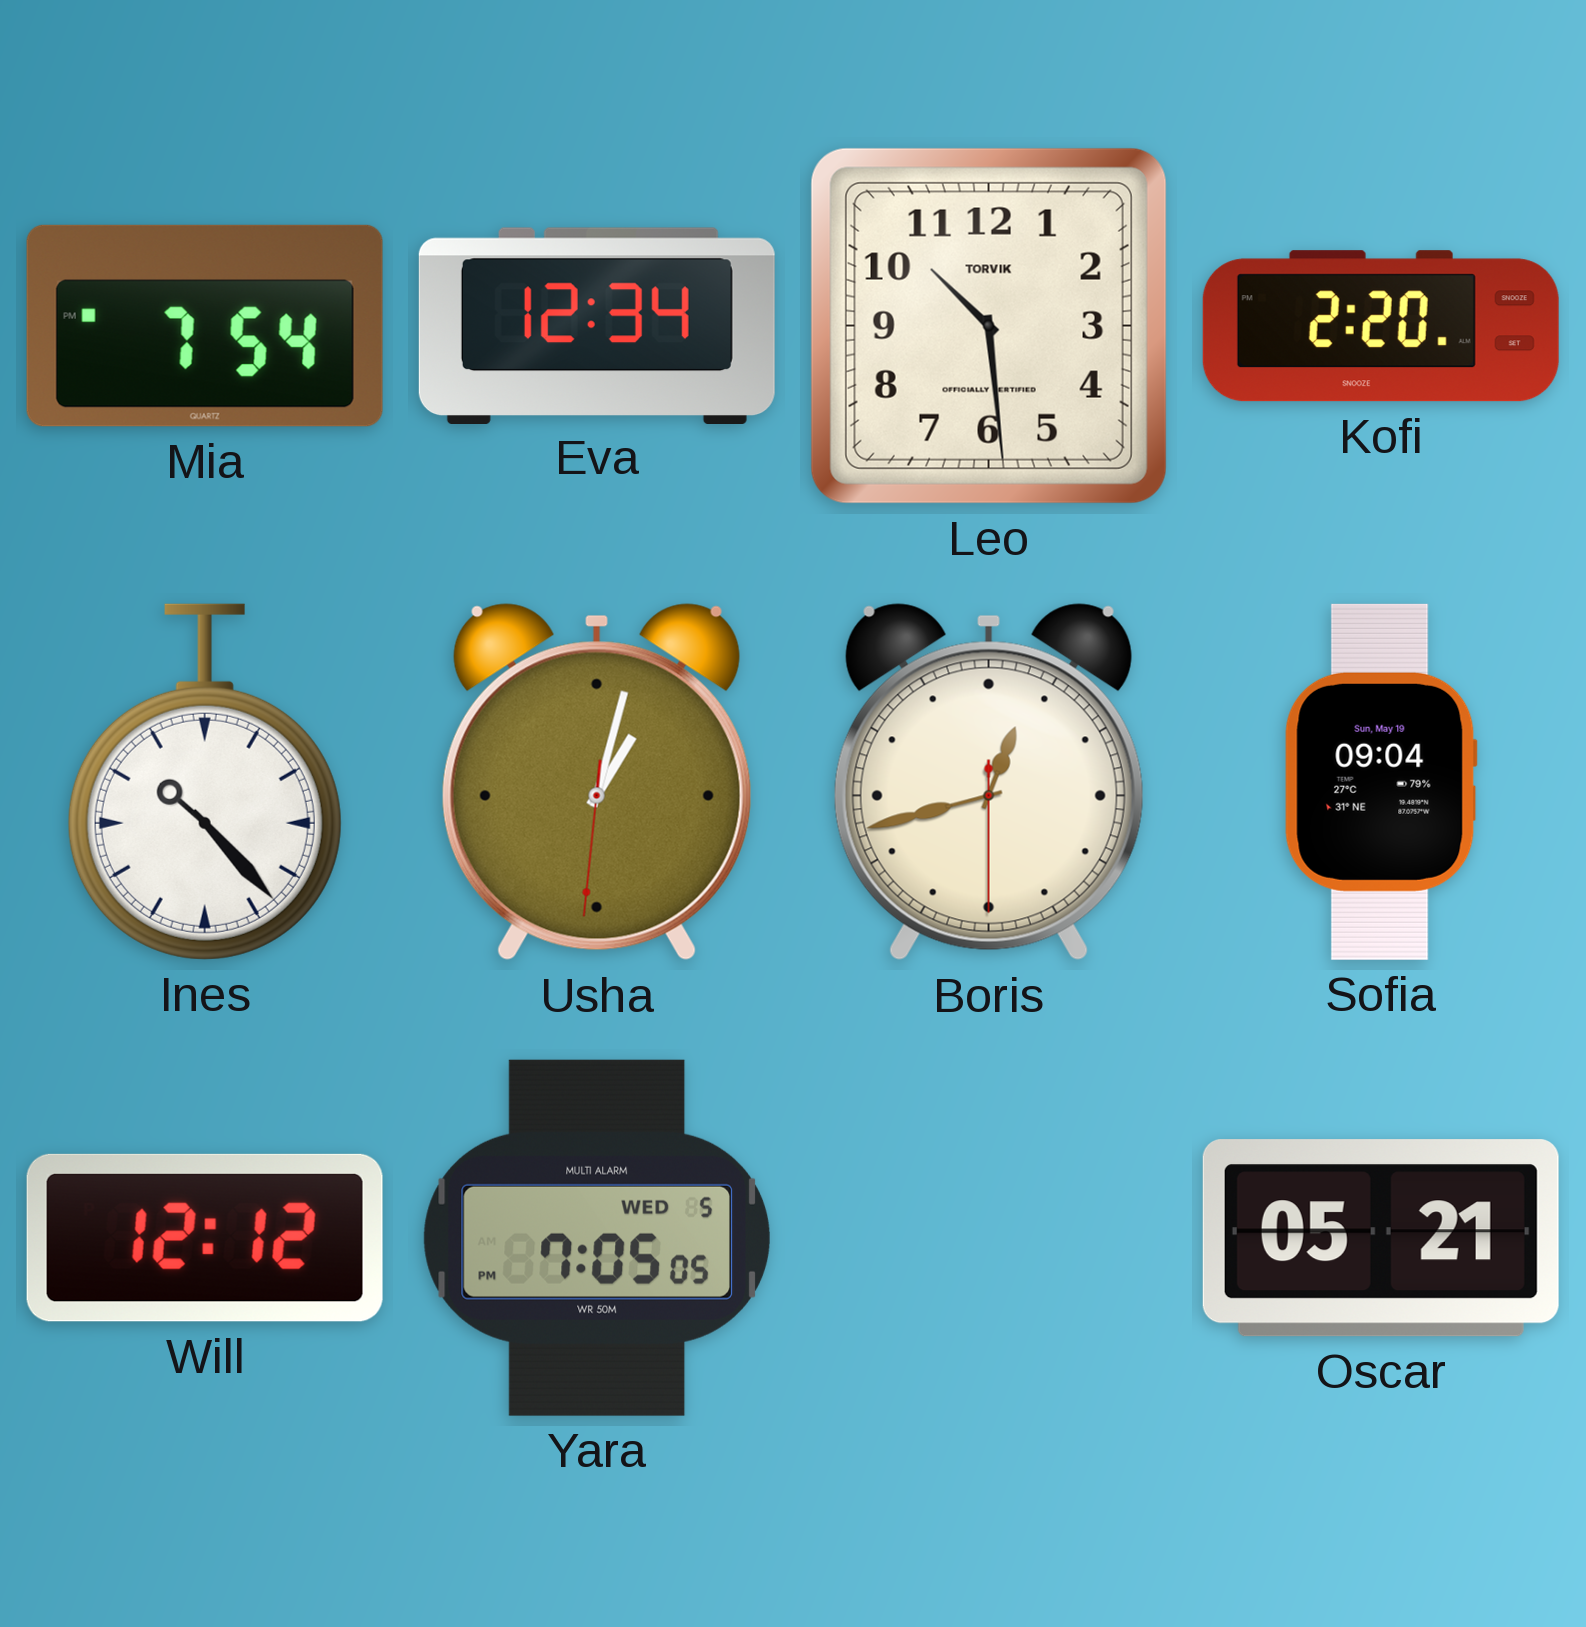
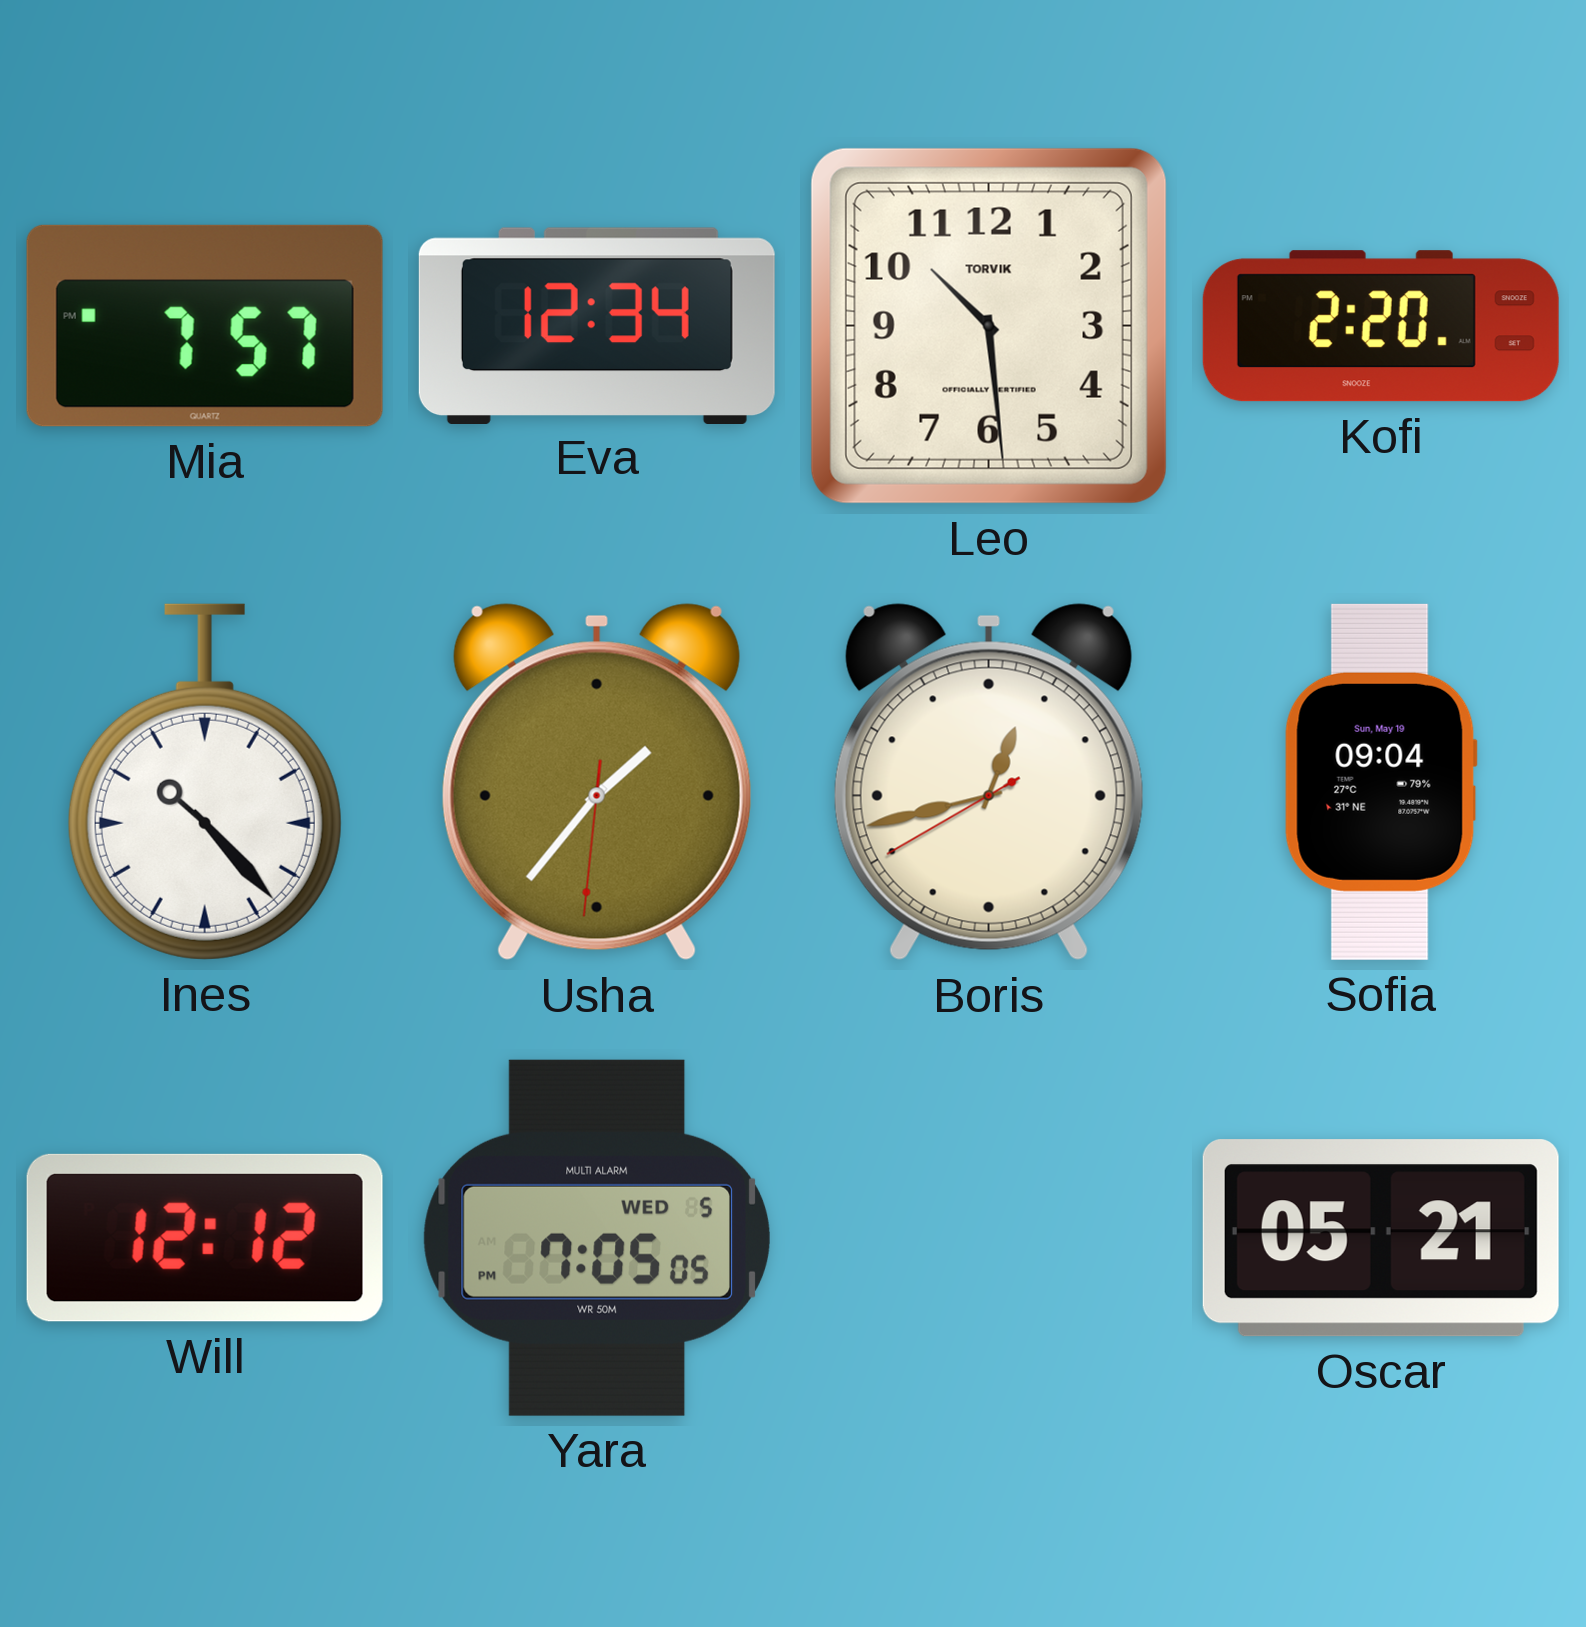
Mia: 7:54 -> 7:57
Usha: 1:02 -> 1:36
Boris: 12:42:30 -> 12:42:40
